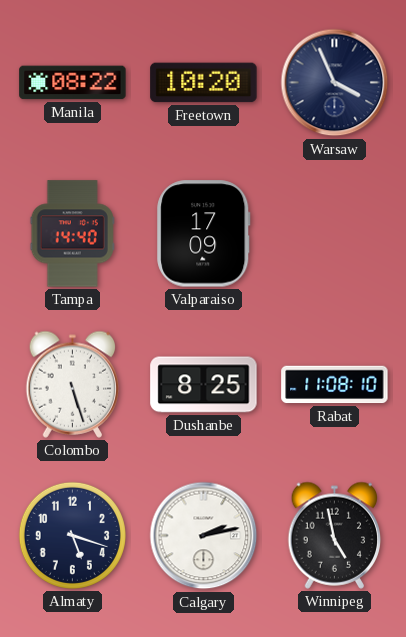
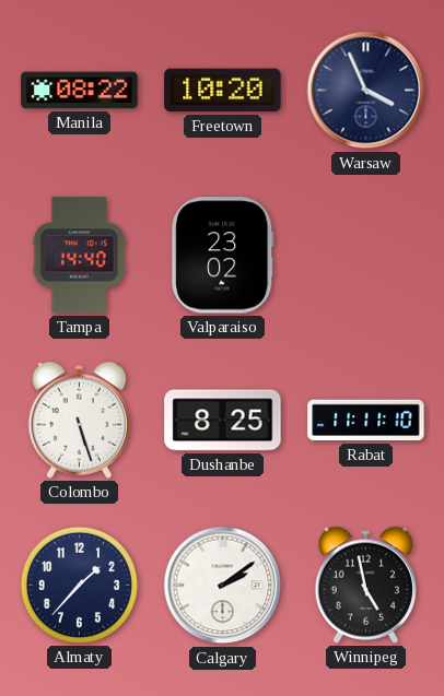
Valparaiso: 17:09 -> 23:02
Rabat: 11:08 -> 11:11
Almaty: 5:18 -> 1:37
Calgary: 2:13 -> 2:09
